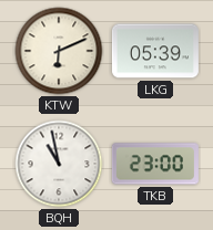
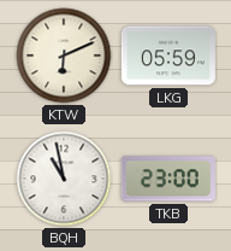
LKG: 05:39 -> 05:59
